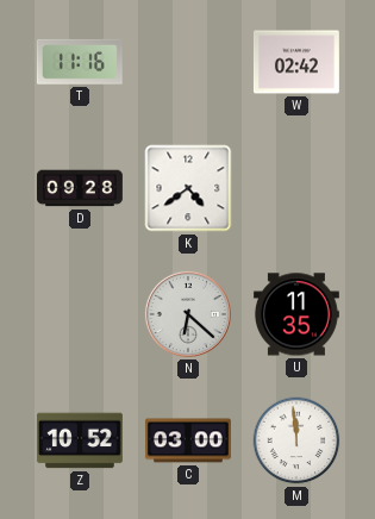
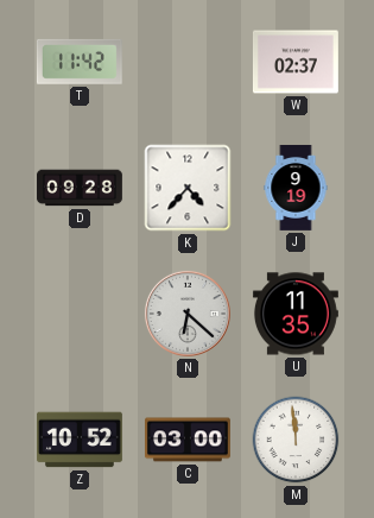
T: 11:16 -> 11:42
W: 02:42 -> 02:37
K: 4:39 -> 4:37
J: none -> 9:19
